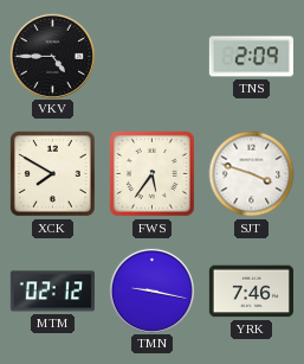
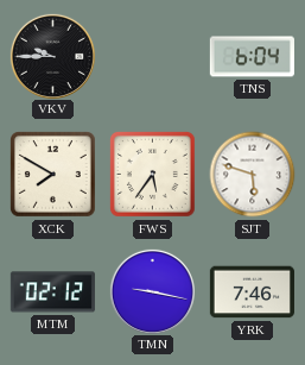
VKV: 4:45 -> 9:45
TNS: 2:09 -> 6:04
SJT: 3:48 -> 5:48
